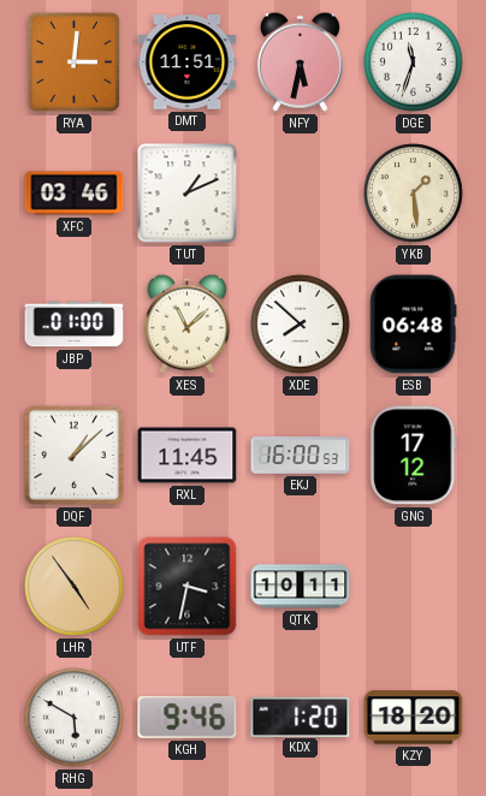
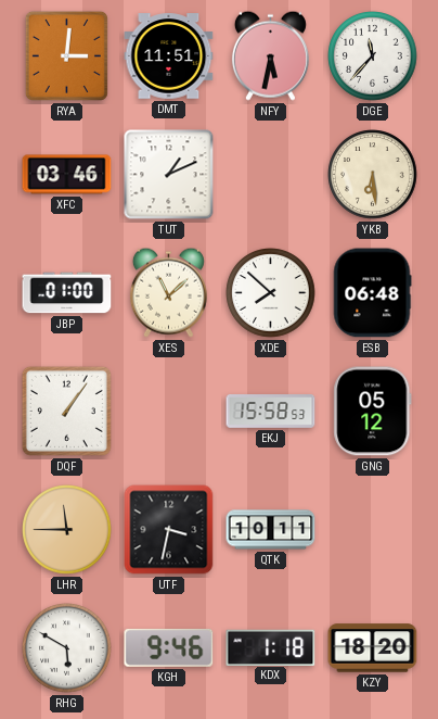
DGE: 11:33 -> 11:37
YKB: 1:29 -> 6:29
DQF: 1:08 -> 1:06
RXL: 11:45 -> none
EKJ: 16:00 -> 15:58
GNG: 17:12 -> 05:12
LHR: 4:54 -> 11:45
KDX: 1:20 -> 1:18
